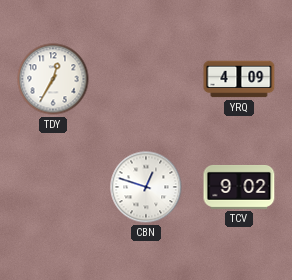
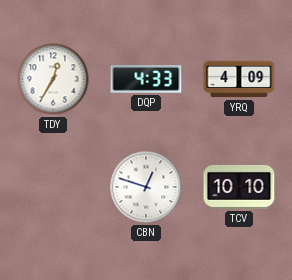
DQP: none -> 4:33
TCV: 9:02 -> 10:10
